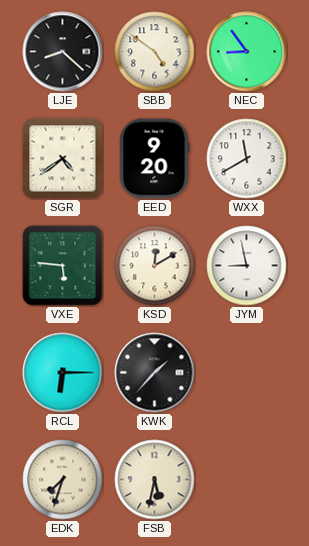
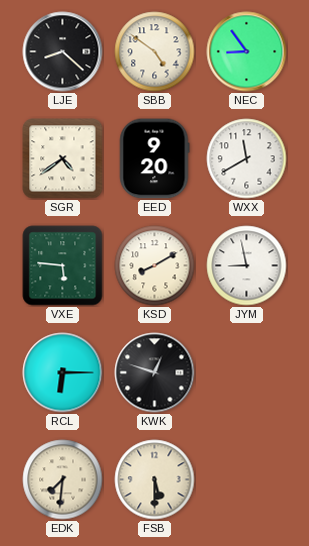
KSD: 12:10 -> 8:10
KWK: 1:37 -> 12:48
EDK: 7:33 -> 7:31
FSB: 5:32 -> 5:30
